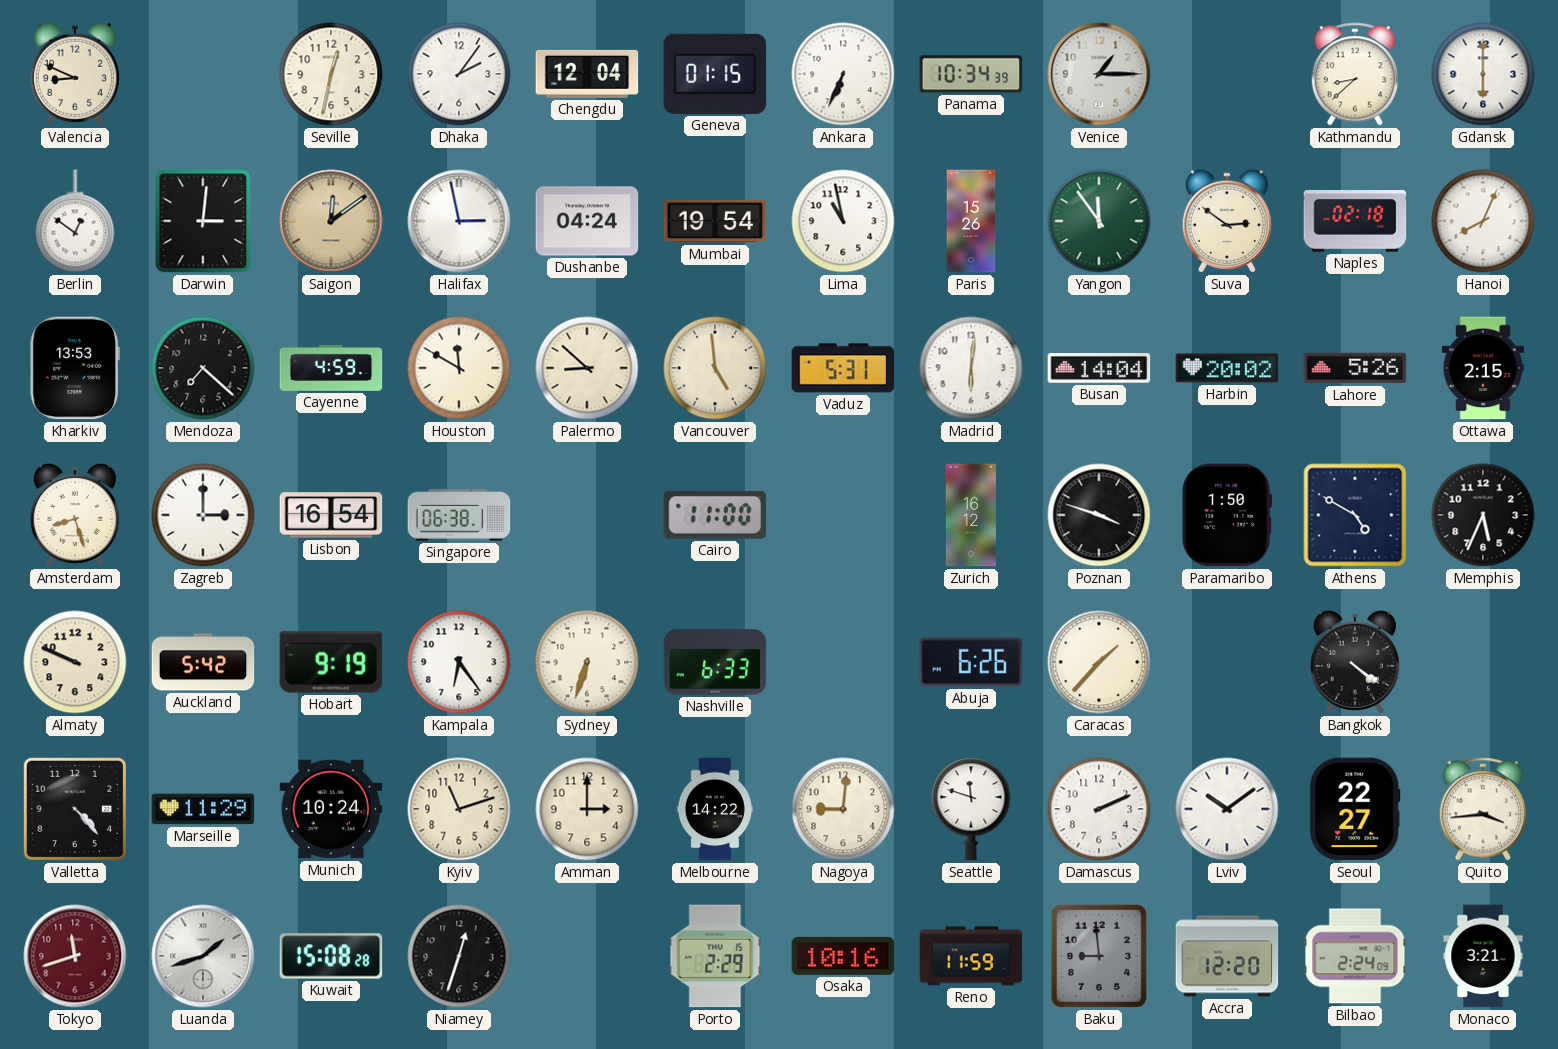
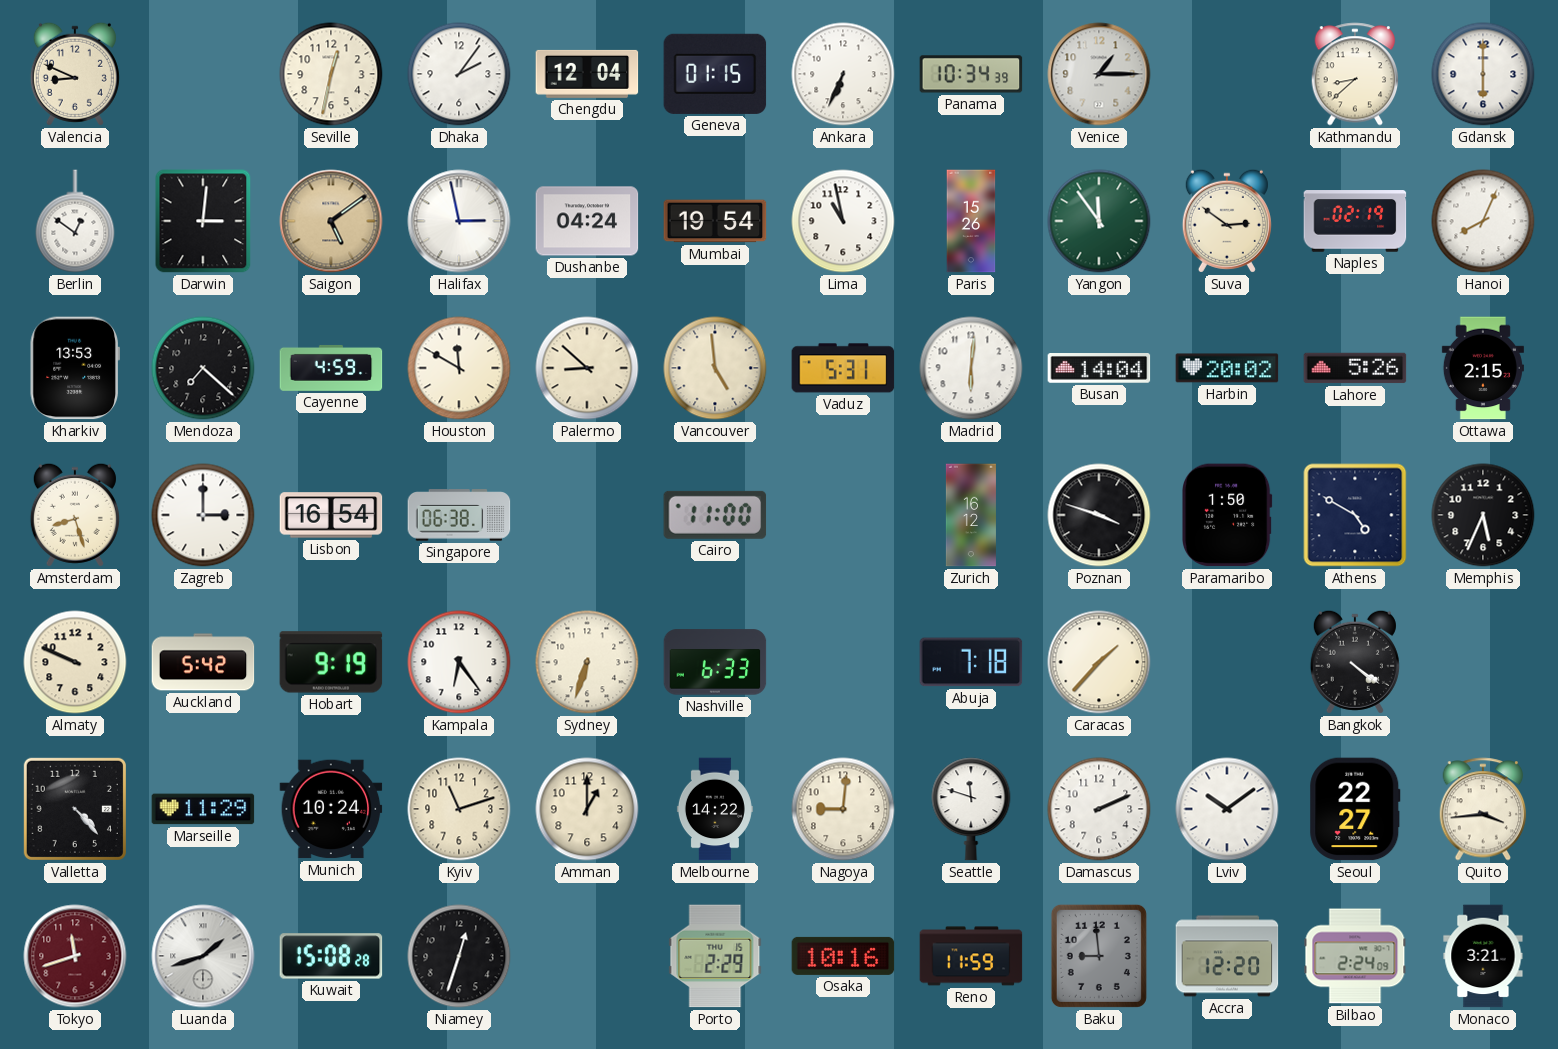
Saigon: 12:09 -> 5:09
Naples: 02:18 -> 02:19
Abuja: 6:26 -> 7:18
Amman: 3:00 -> 1:00
